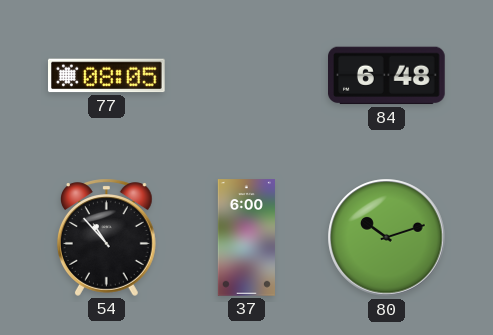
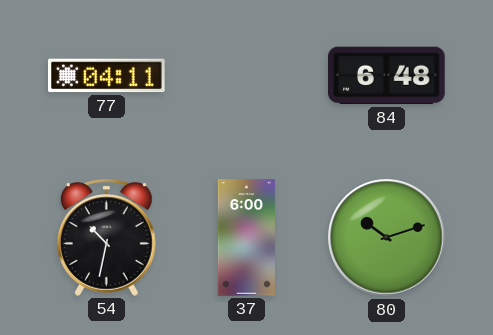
77: 08:05 -> 04:11
54: 10:53 -> 10:32
